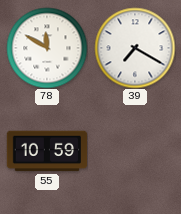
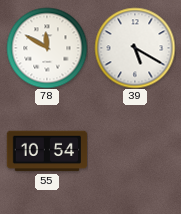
39: 7:20 -> 5:20
55: 10:59 -> 10:54
